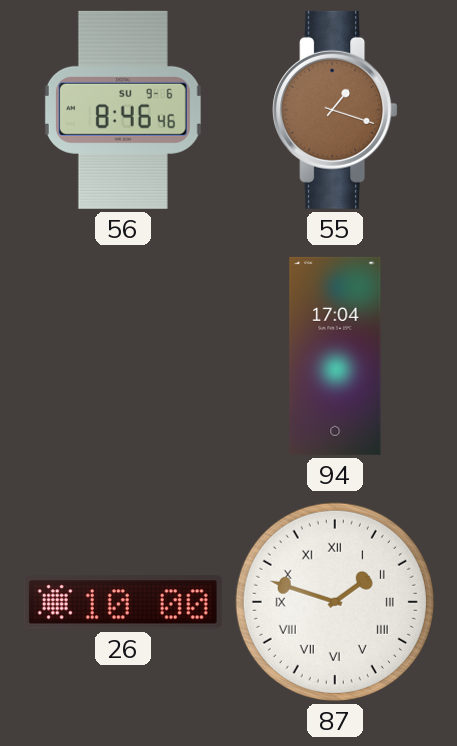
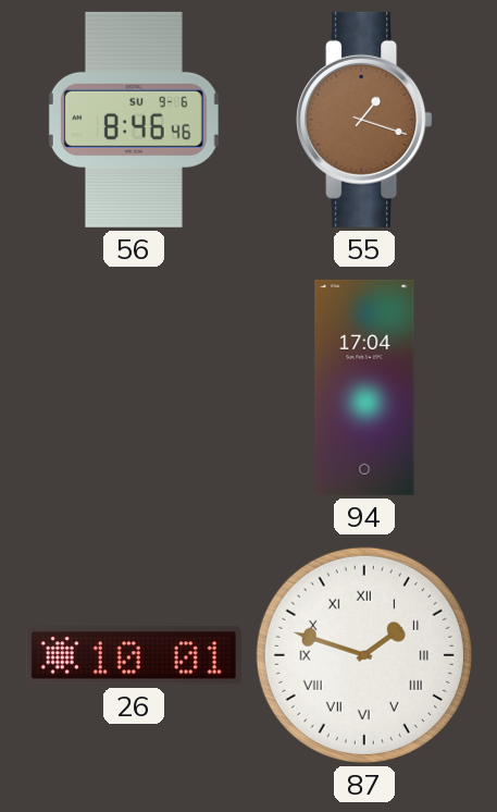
26: 10:00 -> 10:01
